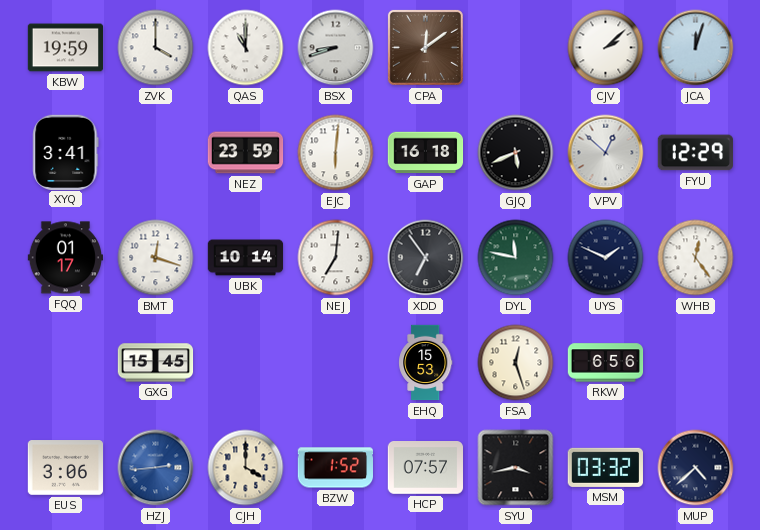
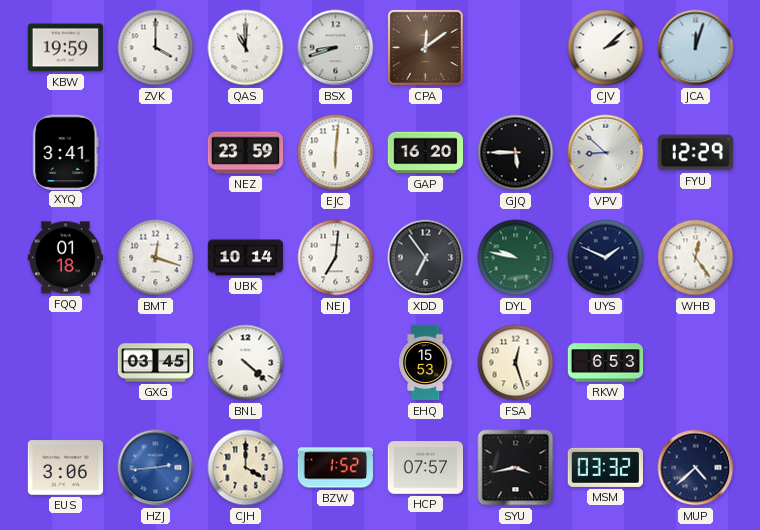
GAP: 16:18 -> 16:20
GJQ: 5:41 -> 5:45
VPV: 12:52 -> 8:52
FQQ: 01:17 -> 01:18
DYL: 11:47 -> 9:47
GXG: 15:45 -> 03:45
BNL: none -> 4:22
RKW: 6:56 -> 6:53
